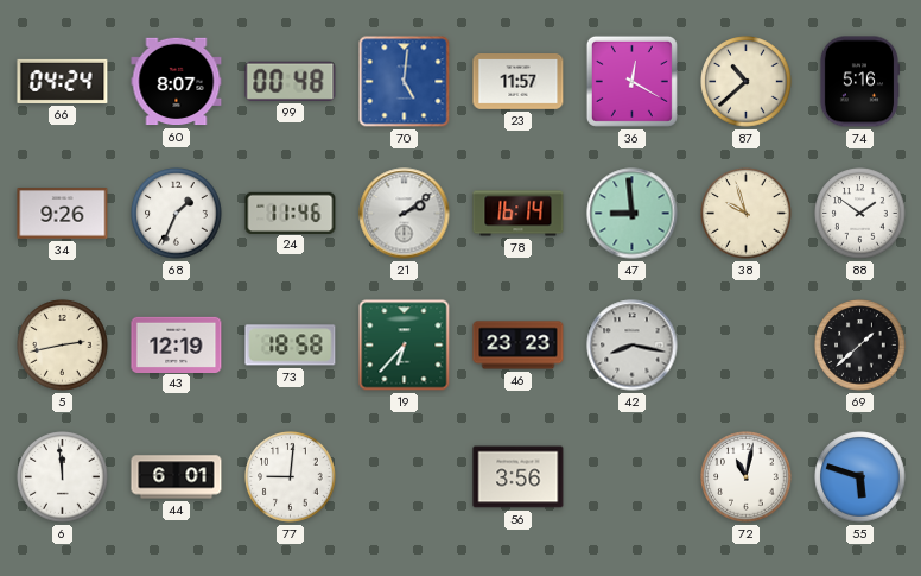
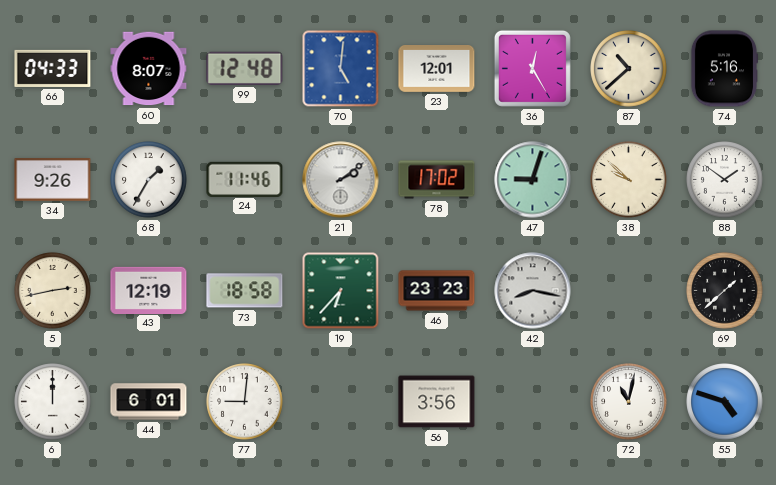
66: 04:24 -> 04:33
99: 00:48 -> 12:48
23: 11:57 -> 12:01
36: 12:20 -> 12:25
68: 1:34 -> 1:35
78: 16:14 -> 17:02
47: 8:59 -> 9:03
38: 9:57 -> 9:52
6: 11:59 -> 12:00
55: 5:48 -> 4:48
